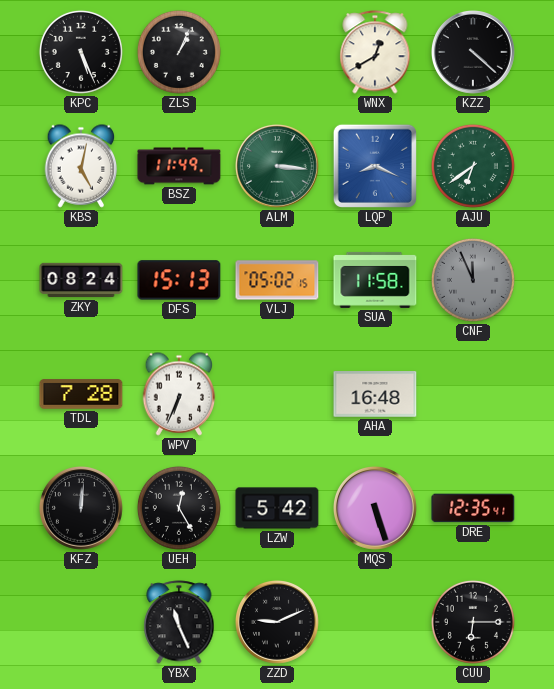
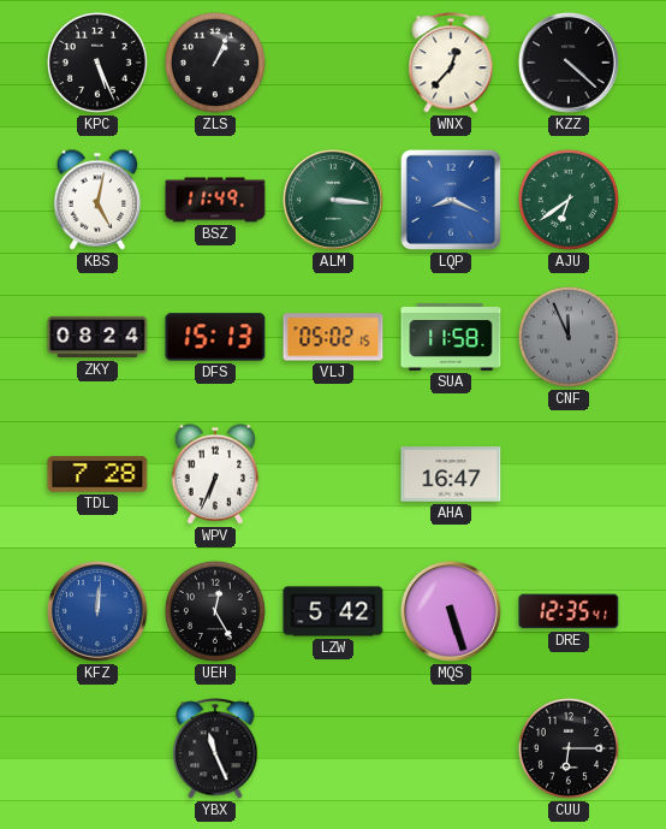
WNX: 12:40 -> 12:37
AHA: 16:48 -> 16:47
KFZ dial: black -> blue
ZZD: 9:11 -> none
